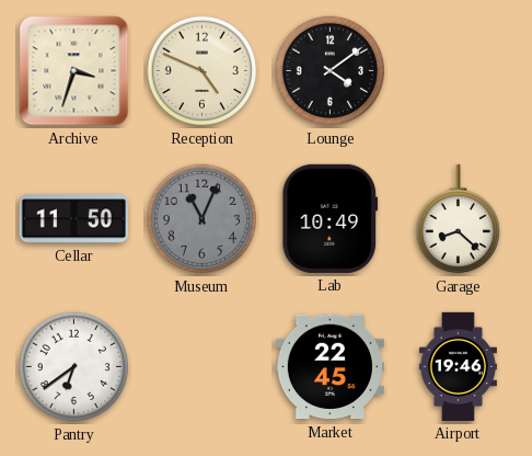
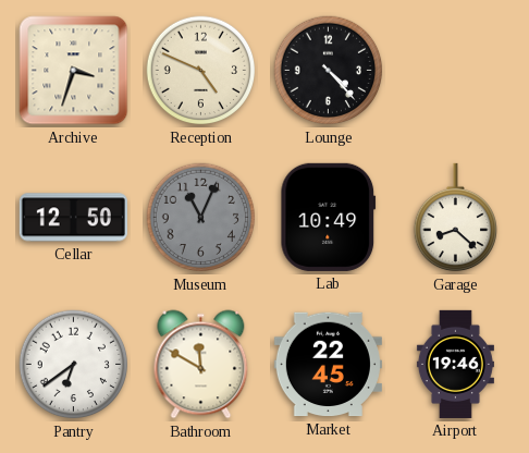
Lounge: 4:09 -> 4:23
Cellar: 11:50 -> 12:50
Bathroom: none -> 11:50
